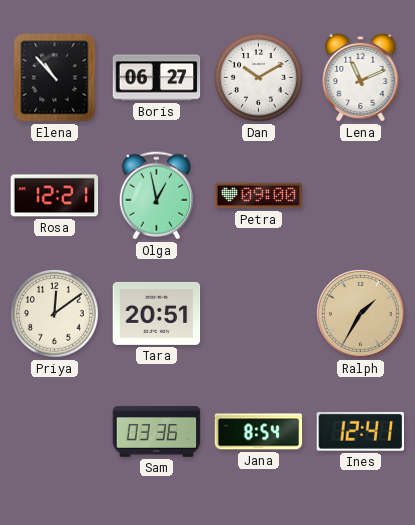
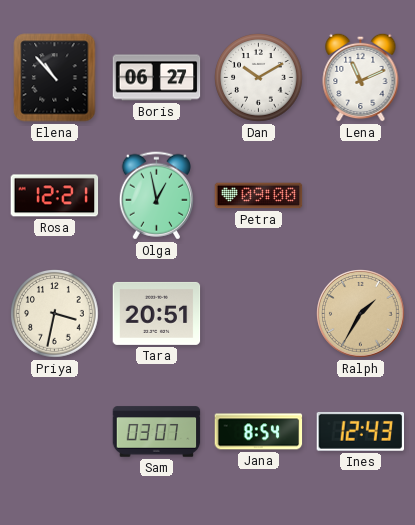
Priya: 12:09 -> 3:32
Sam: 03:36 -> 03:07
Ines: 12:41 -> 12:43
